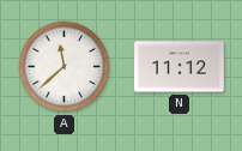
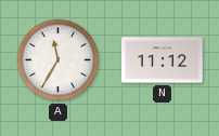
A: 11:38 -> 11:35
